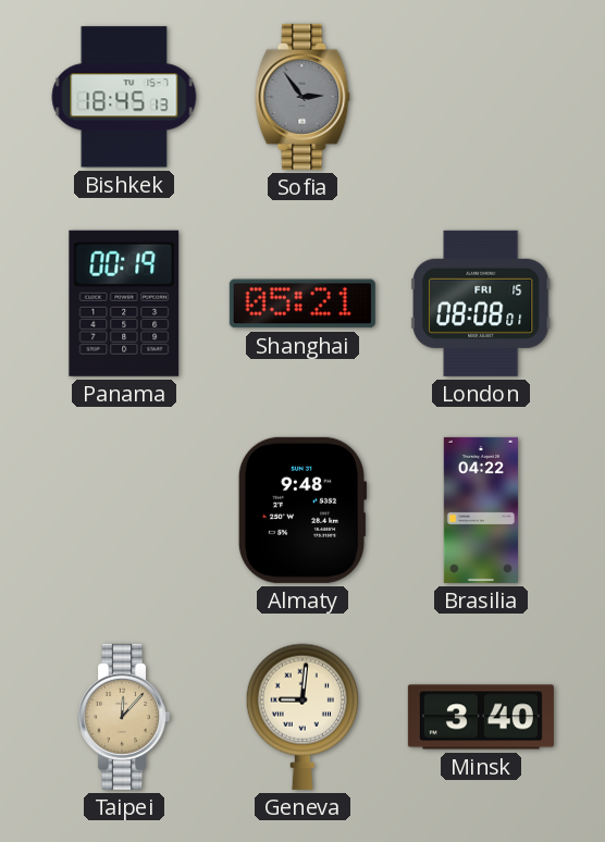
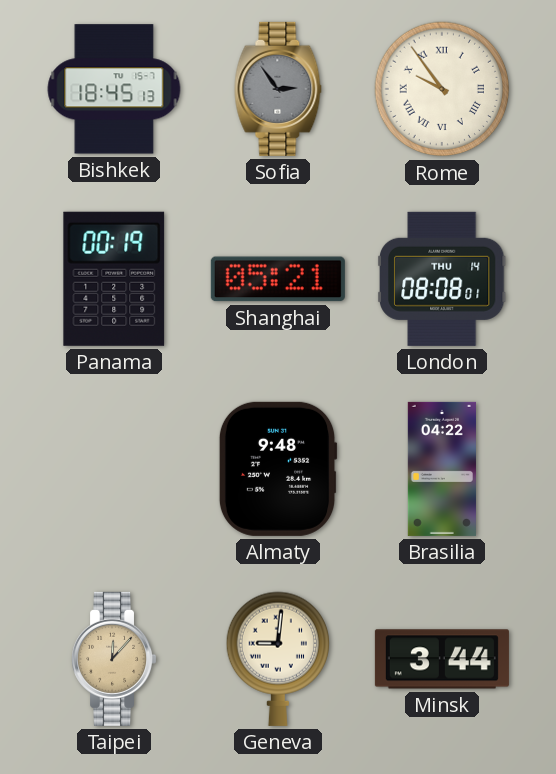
Rome: none -> 9:54
London date: FRI 15 -> THU 14
Minsk: 3:40 -> 3:44
